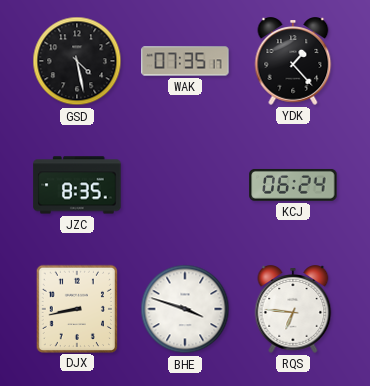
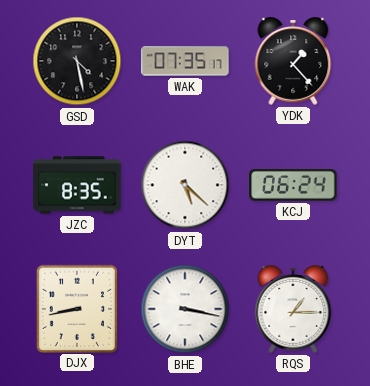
DYT: none -> 5:22
BHE: 3:48 -> 3:17
RQS: 6:46 -> 1:15
